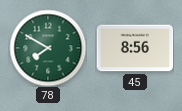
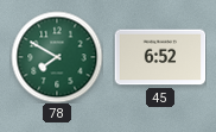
45: 8:56 -> 6:52
